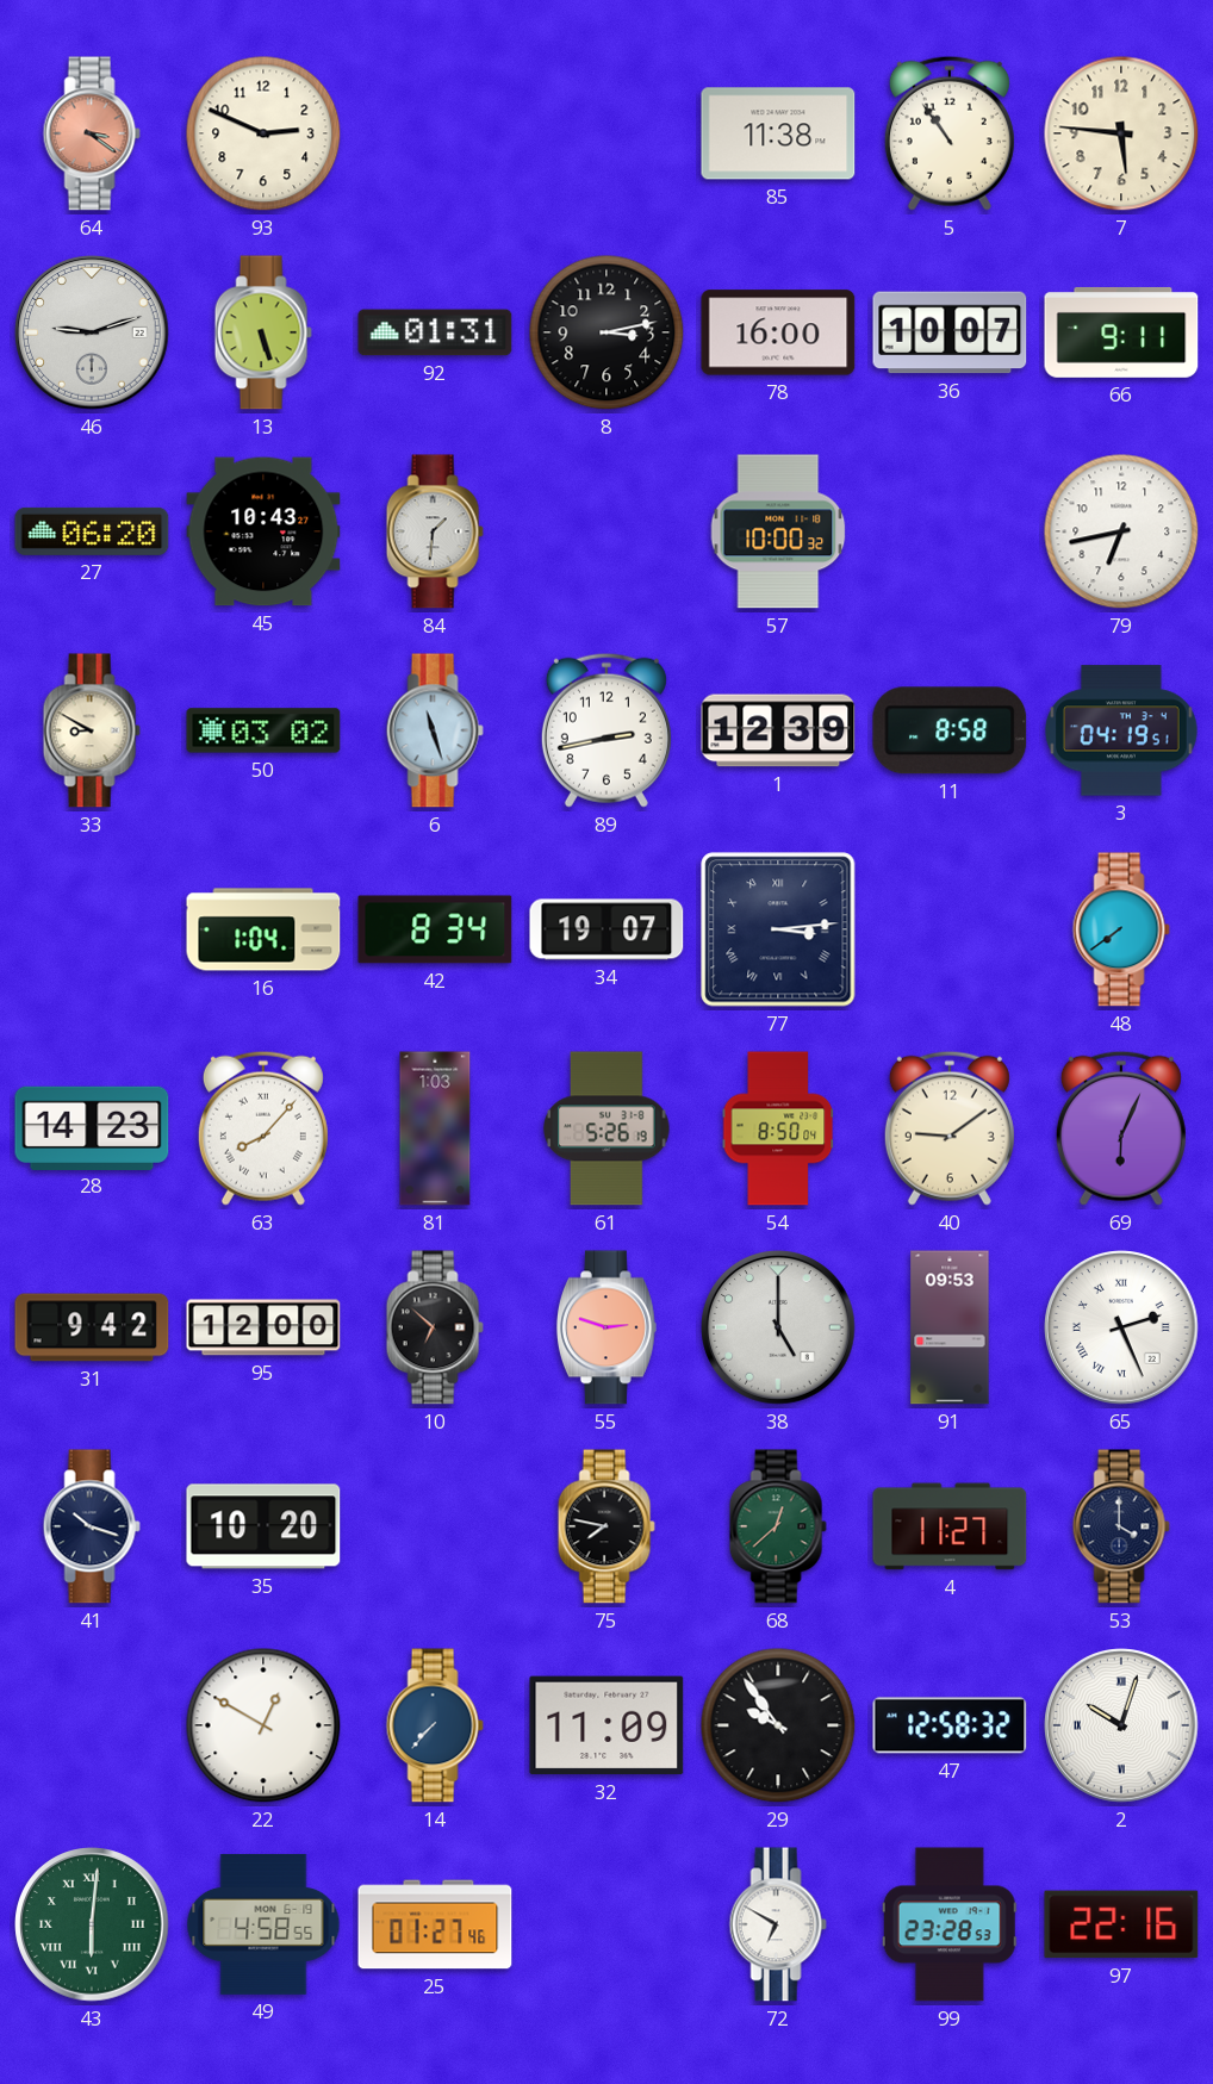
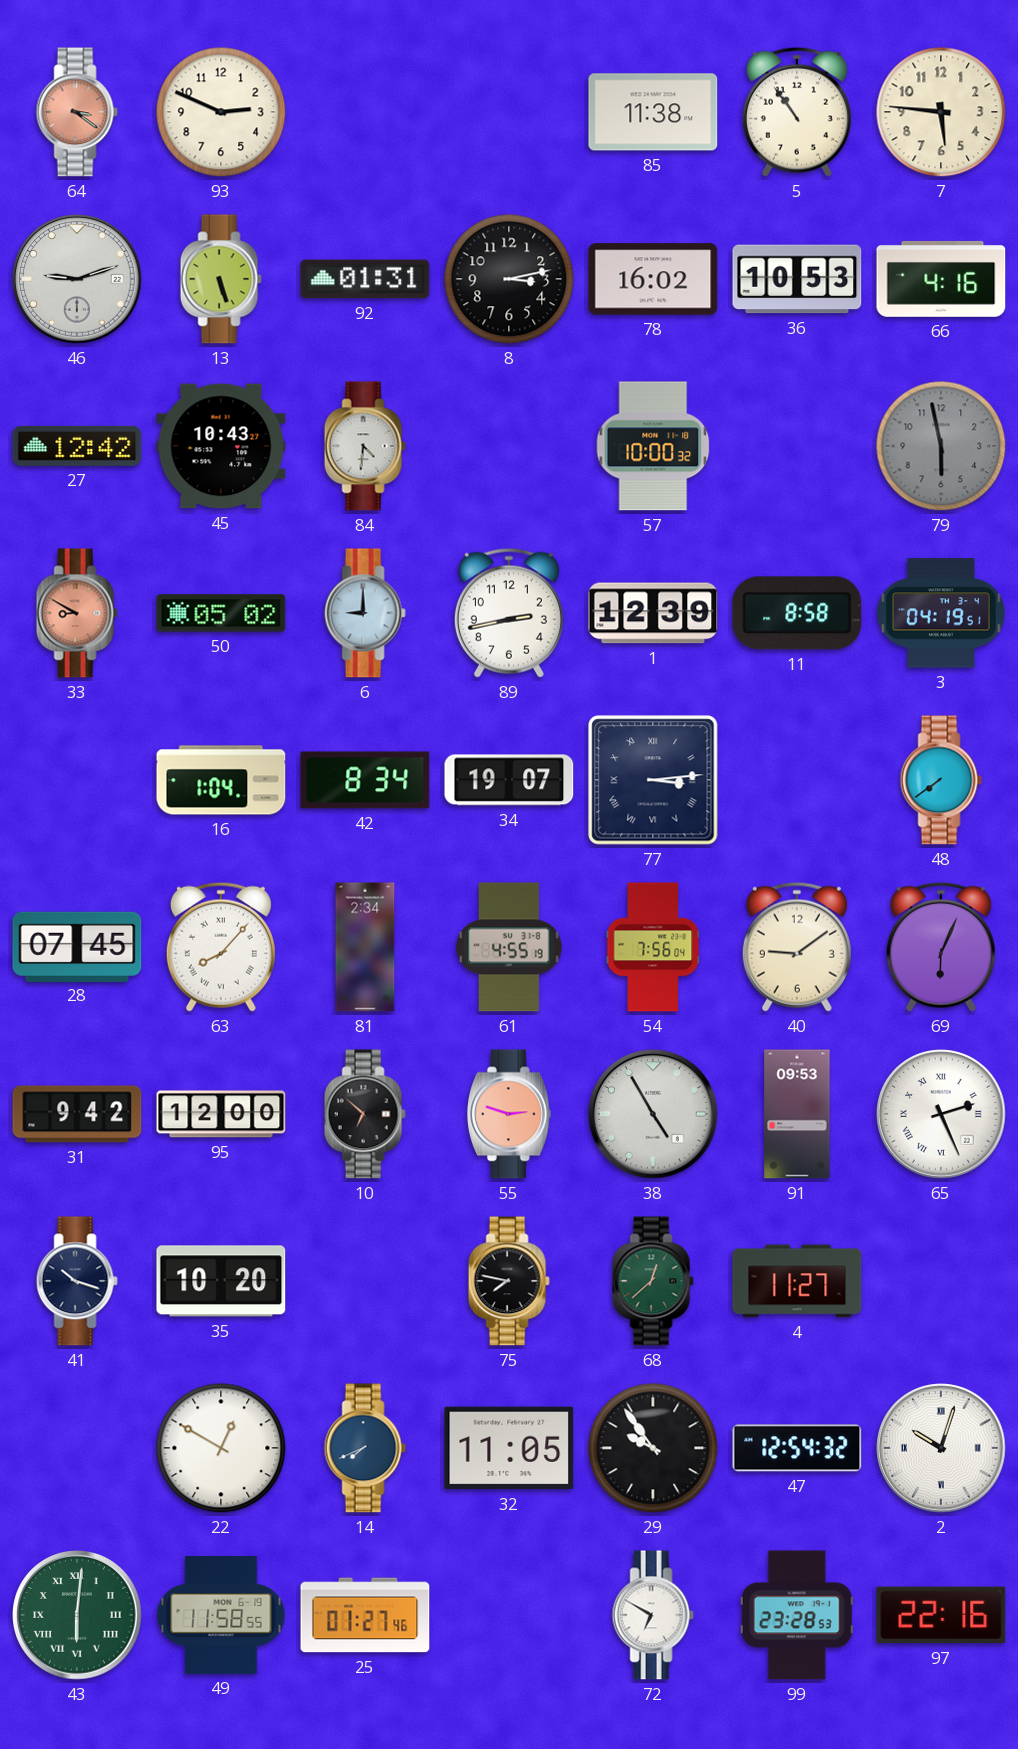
78: 16:00 -> 16:02
36: 10:07 -> 10:53
66: 9:11 -> 4:16
27: 06:20 -> 12:42
84: 1:31 -> 4:31
79: 6:43 -> 5:58
79 dial: white -> grey
33 dial: cream -> salmon
50: 03:02 -> 05:02
6: 11:27 -> 9:00
28: 14:23 -> 07:45
81: 1:03 -> 2:34
61: 5:26 -> 4:55
54: 8:50 -> 7:56
38: 5:00 -> 4:55
53: 4:00 -> none
14: 7:37 -> 7:41
32: 11:09 -> 11:05
47: 12:58 -> 12:54
49: 4:58 -> 11:58
